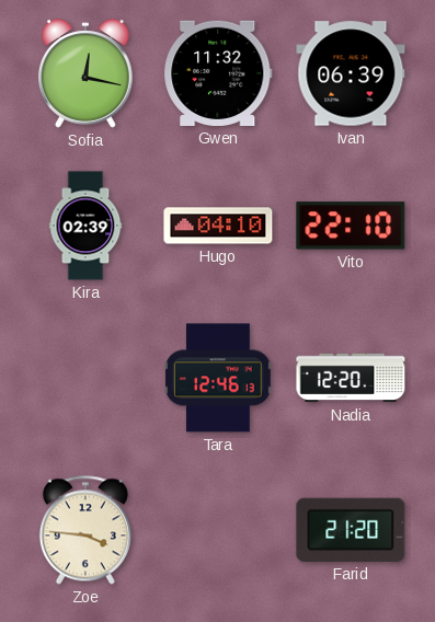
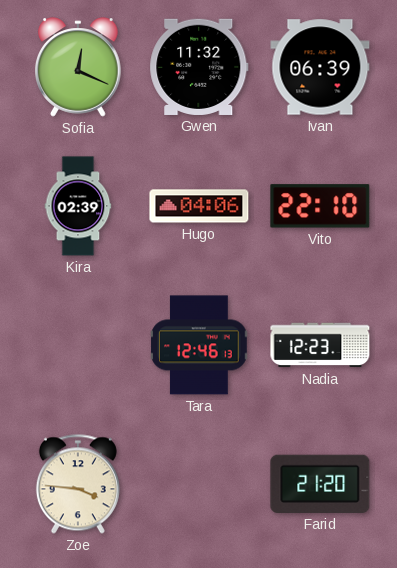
Sofia: 12:17 -> 12:19
Hugo: 04:10 -> 04:06
Nadia: 12:20 -> 12:23
